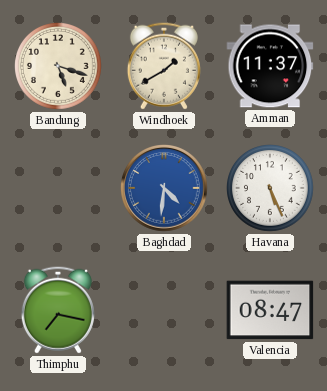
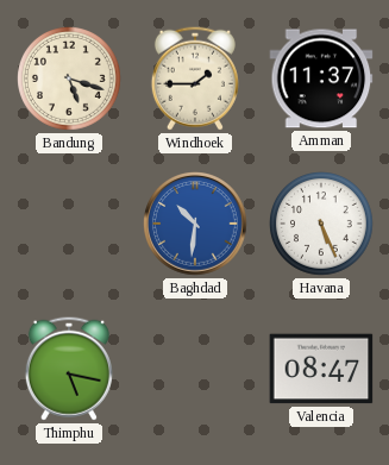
Windhoek: 1:40 -> 1:45
Baghdad: 4:31 -> 10:31
Thimphu: 7:17 -> 5:17
